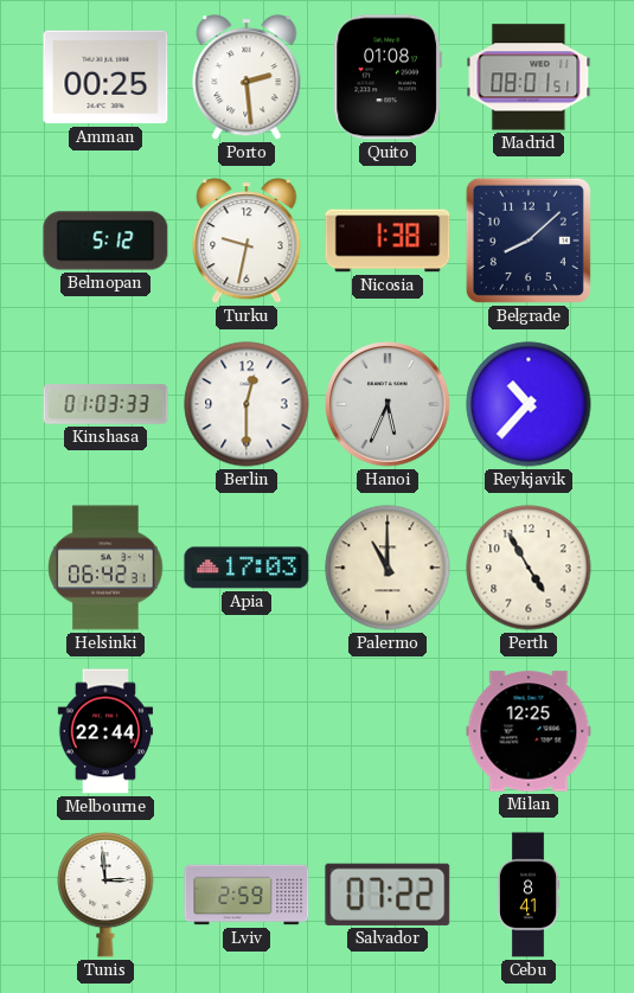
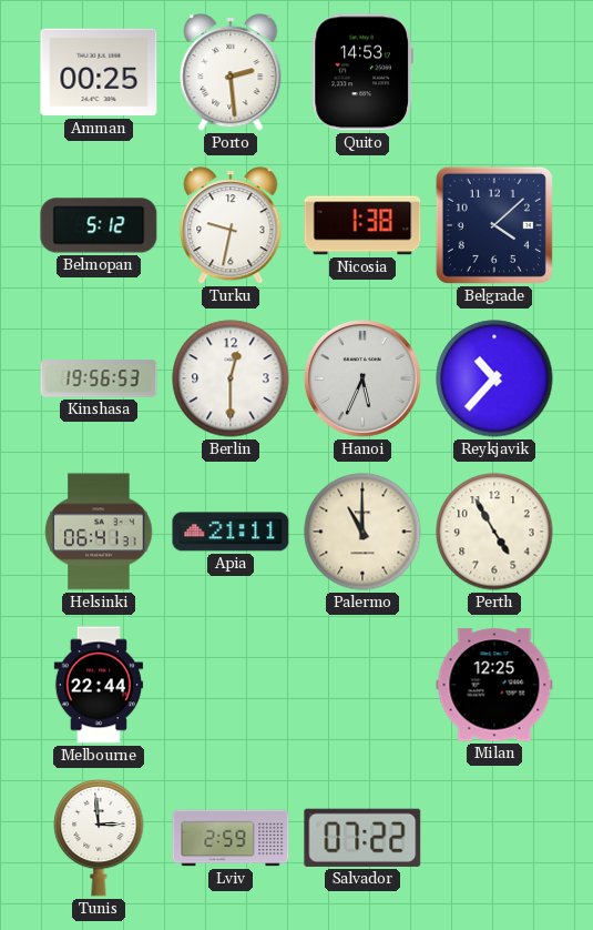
Quito: 01:08 -> 14:53
Madrid: 08:01 -> none
Belgrade: 8:08 -> 4:08
Kinshasa: 01:03 -> 19:56
Helsinki: 06:42 -> 06:41
Apia: 17:03 -> 21:11
Cebu: 8:41 -> none
